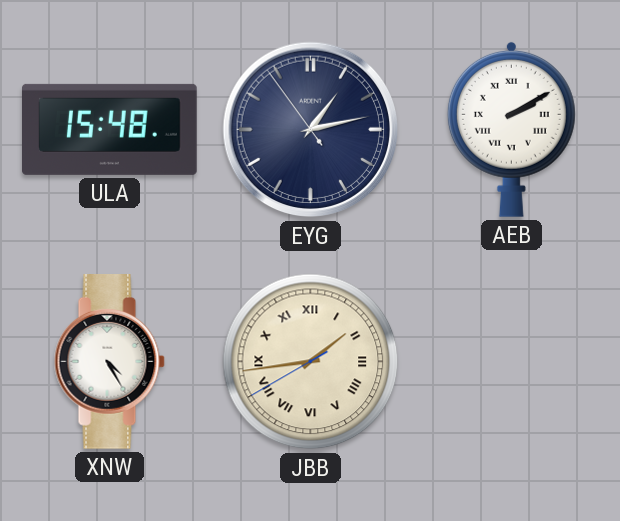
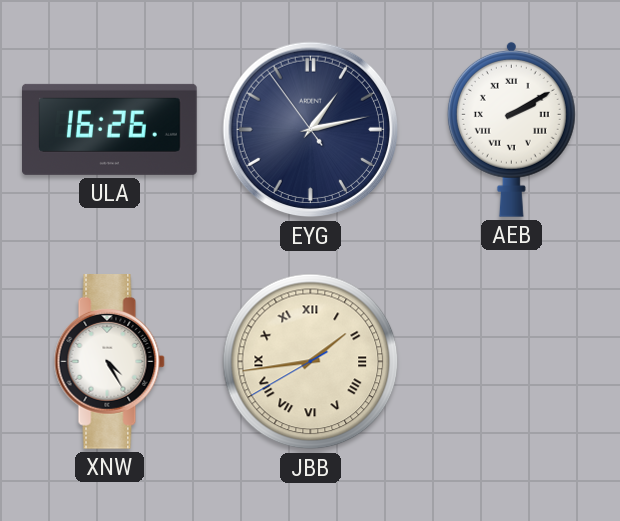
ULA: 15:48 -> 16:26
